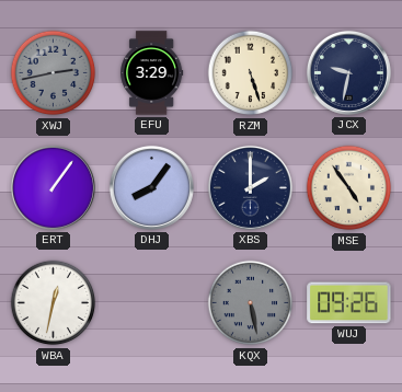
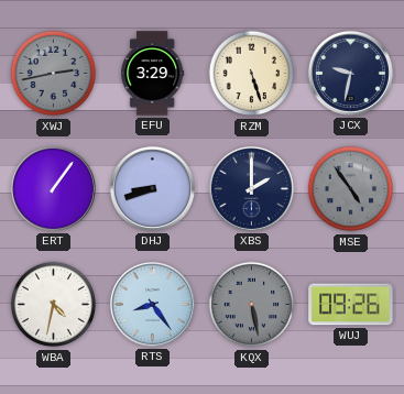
DHJ: 8:06 -> 8:42
MSE dial: cream -> grey
WBA: 12:32 -> 4:32
RTS: none -> 8:24
